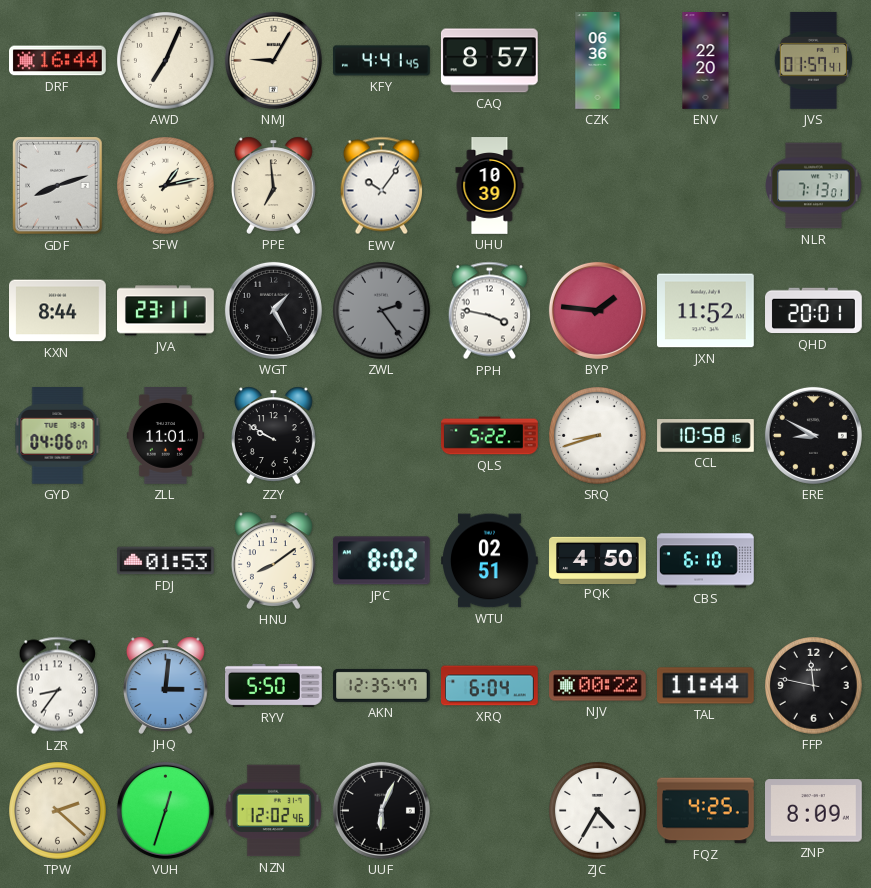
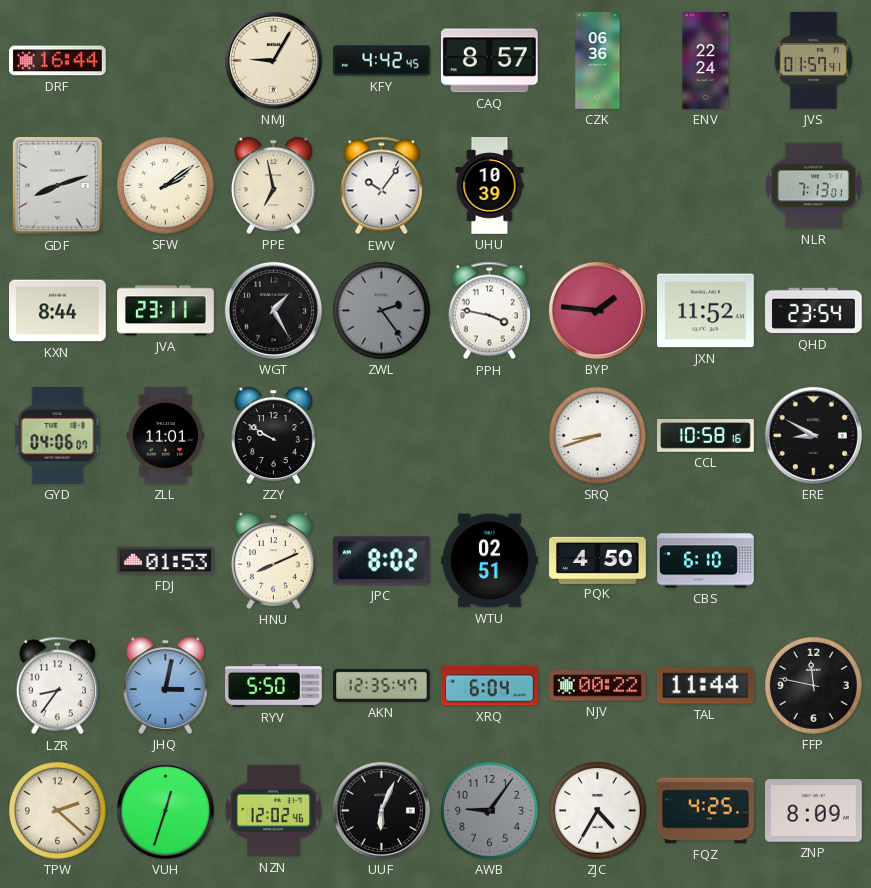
AWD: 7:04 -> none
KFY: 4:41 -> 4:42
ENV: 22:20 -> 22:24
SFW: 1:13 -> 2:09
PPE: 6:59 -> 6:58
QHD: 20:01 -> 23:54
QLS: 5:22 -> none
HNU: 8:09 -> 8:11
JHQ: 3:01 -> 3:02
AWB: none -> 9:06
